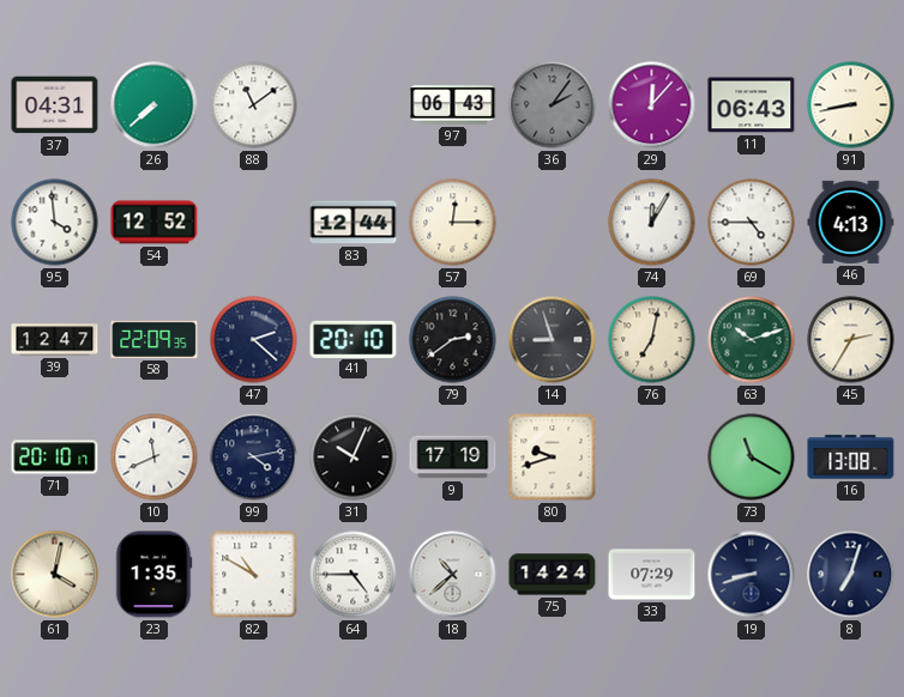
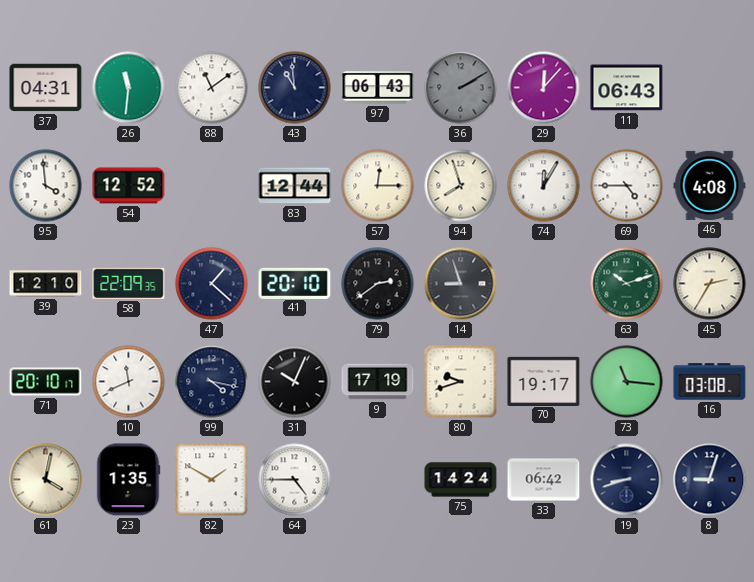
26: 7:38 -> 11:31
43: none -> 10:59
36: 2:06 -> 2:10
91: 8:43 -> none
94: none -> 7:57
46: 4:13 -> 4:08
39: 12:47 -> 12:10
47: 2:22 -> 1:22
76: 7:02 -> none
99: 4:13 -> 4:17
70: none -> 19:17
73: 11:20 -> 11:16
16: 13:08 -> 03:08
82: 10:50 -> 1:50
18: 10:38 -> none
33: 07:29 -> 06:42
8: 7:03 -> 9:03
